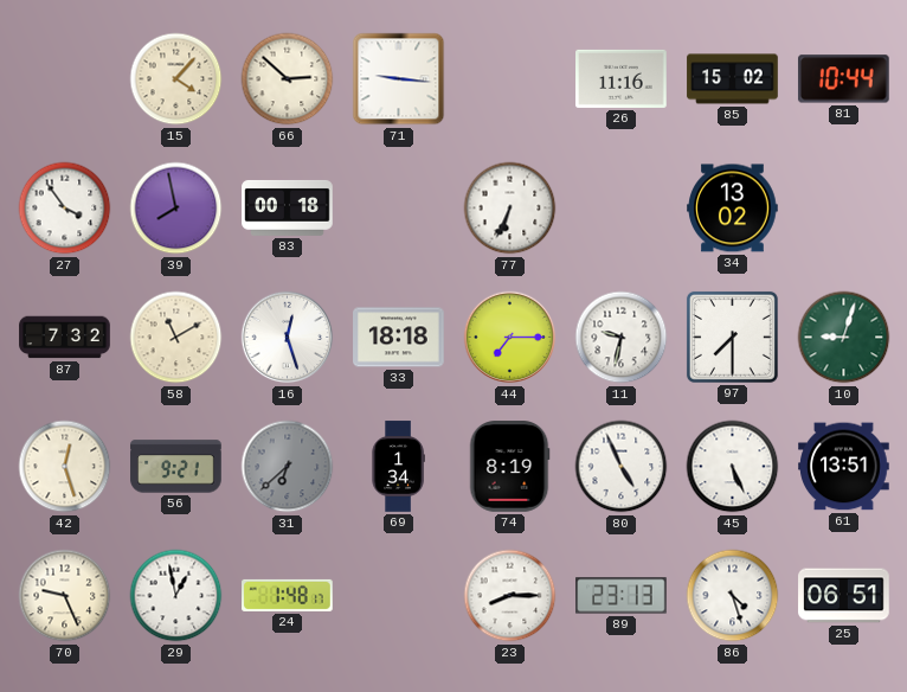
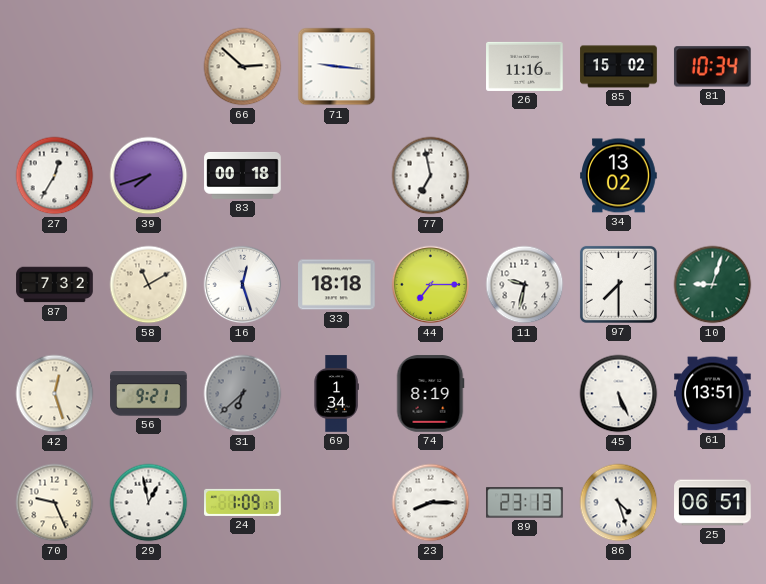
15: 4:07 -> none
81: 10:44 -> 10:34
27: 3:54 -> 12:35
39: 7:58 -> 7:42
77: 6:34 -> 6:58
80: 4:56 -> none
24: 1:48 -> 1:09
